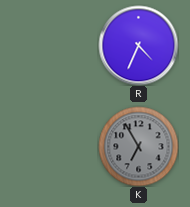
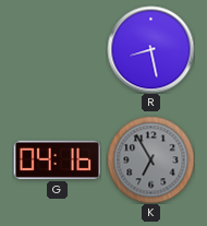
R: 4:34 -> 8:28
G: none -> 04:16
